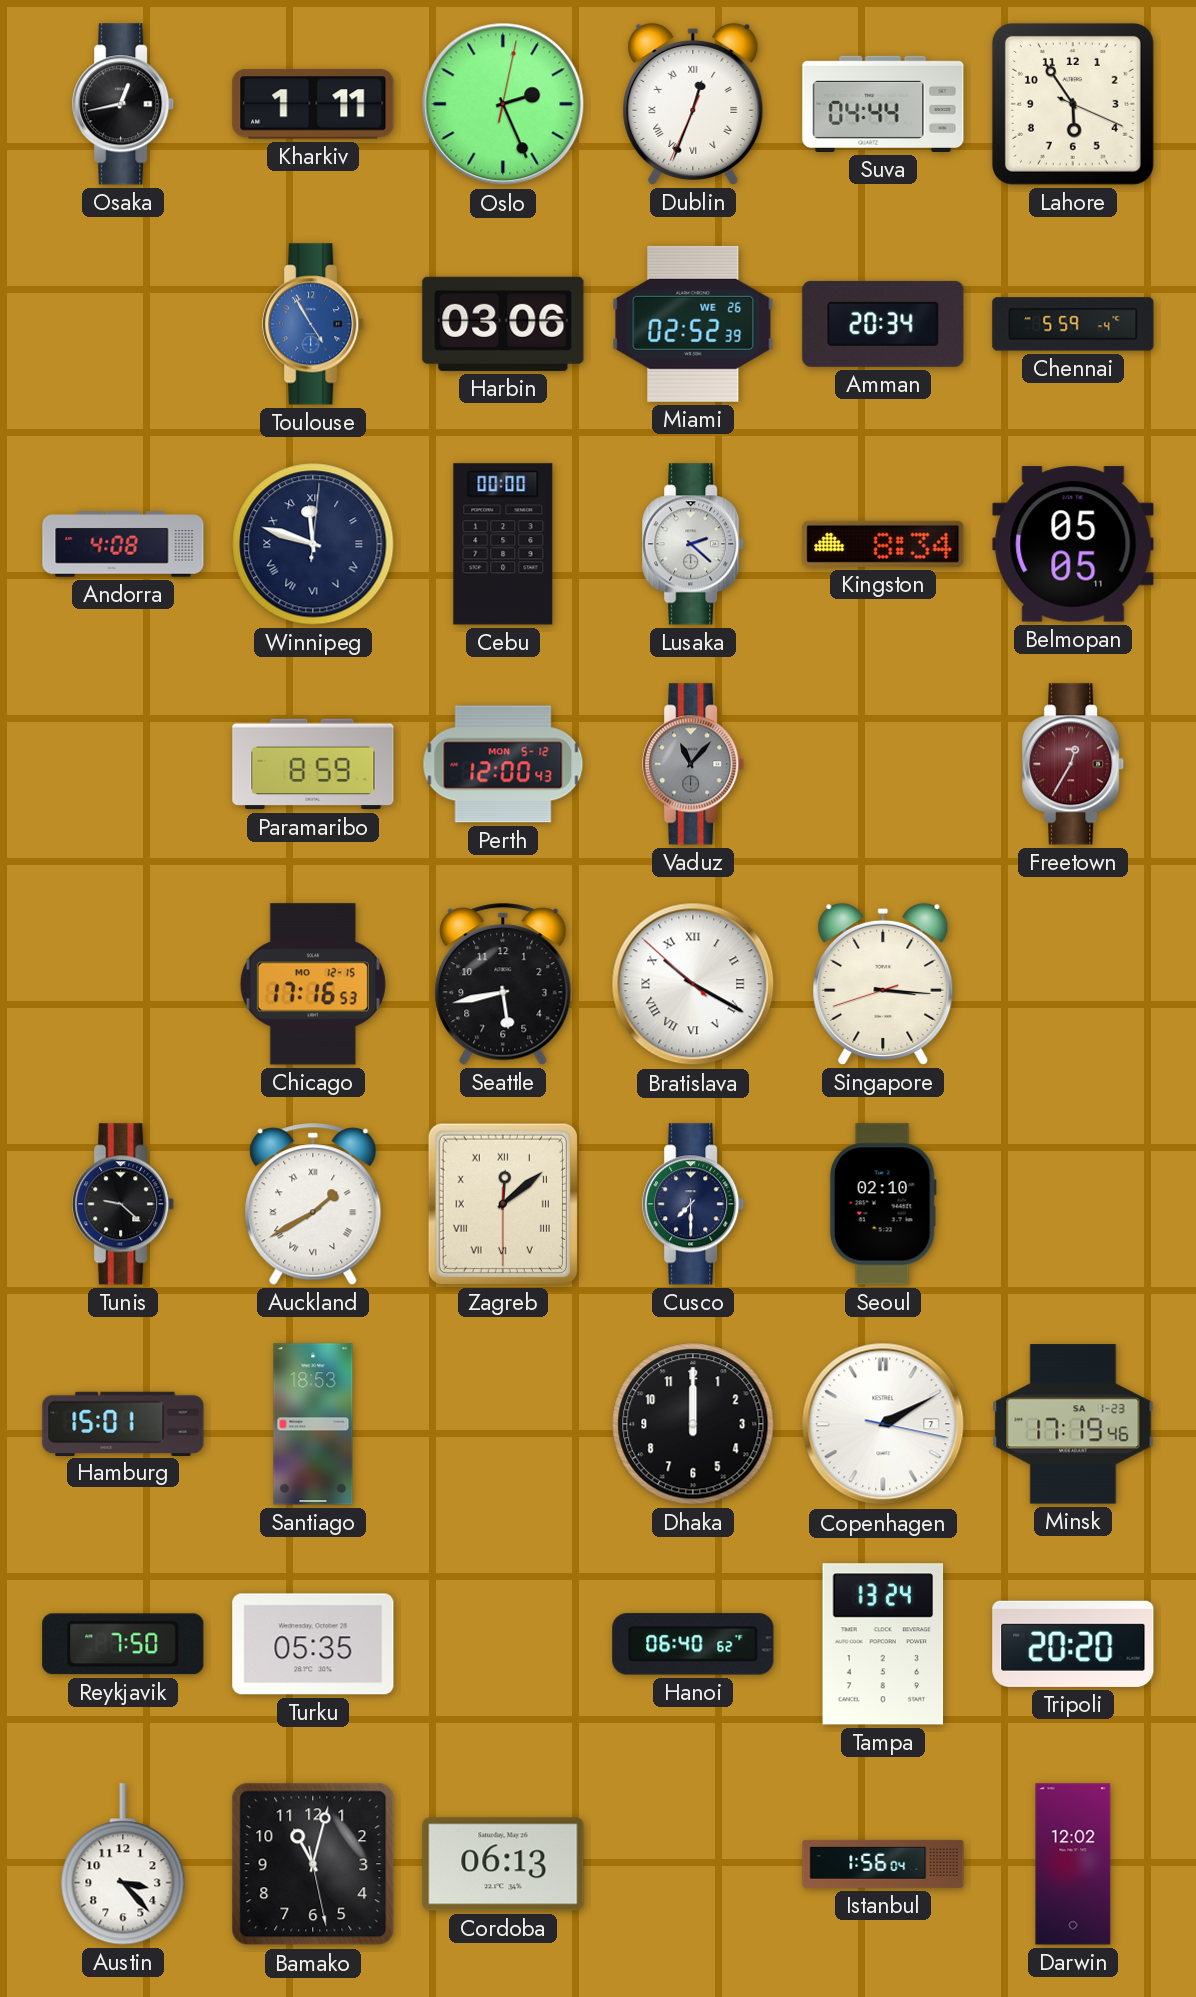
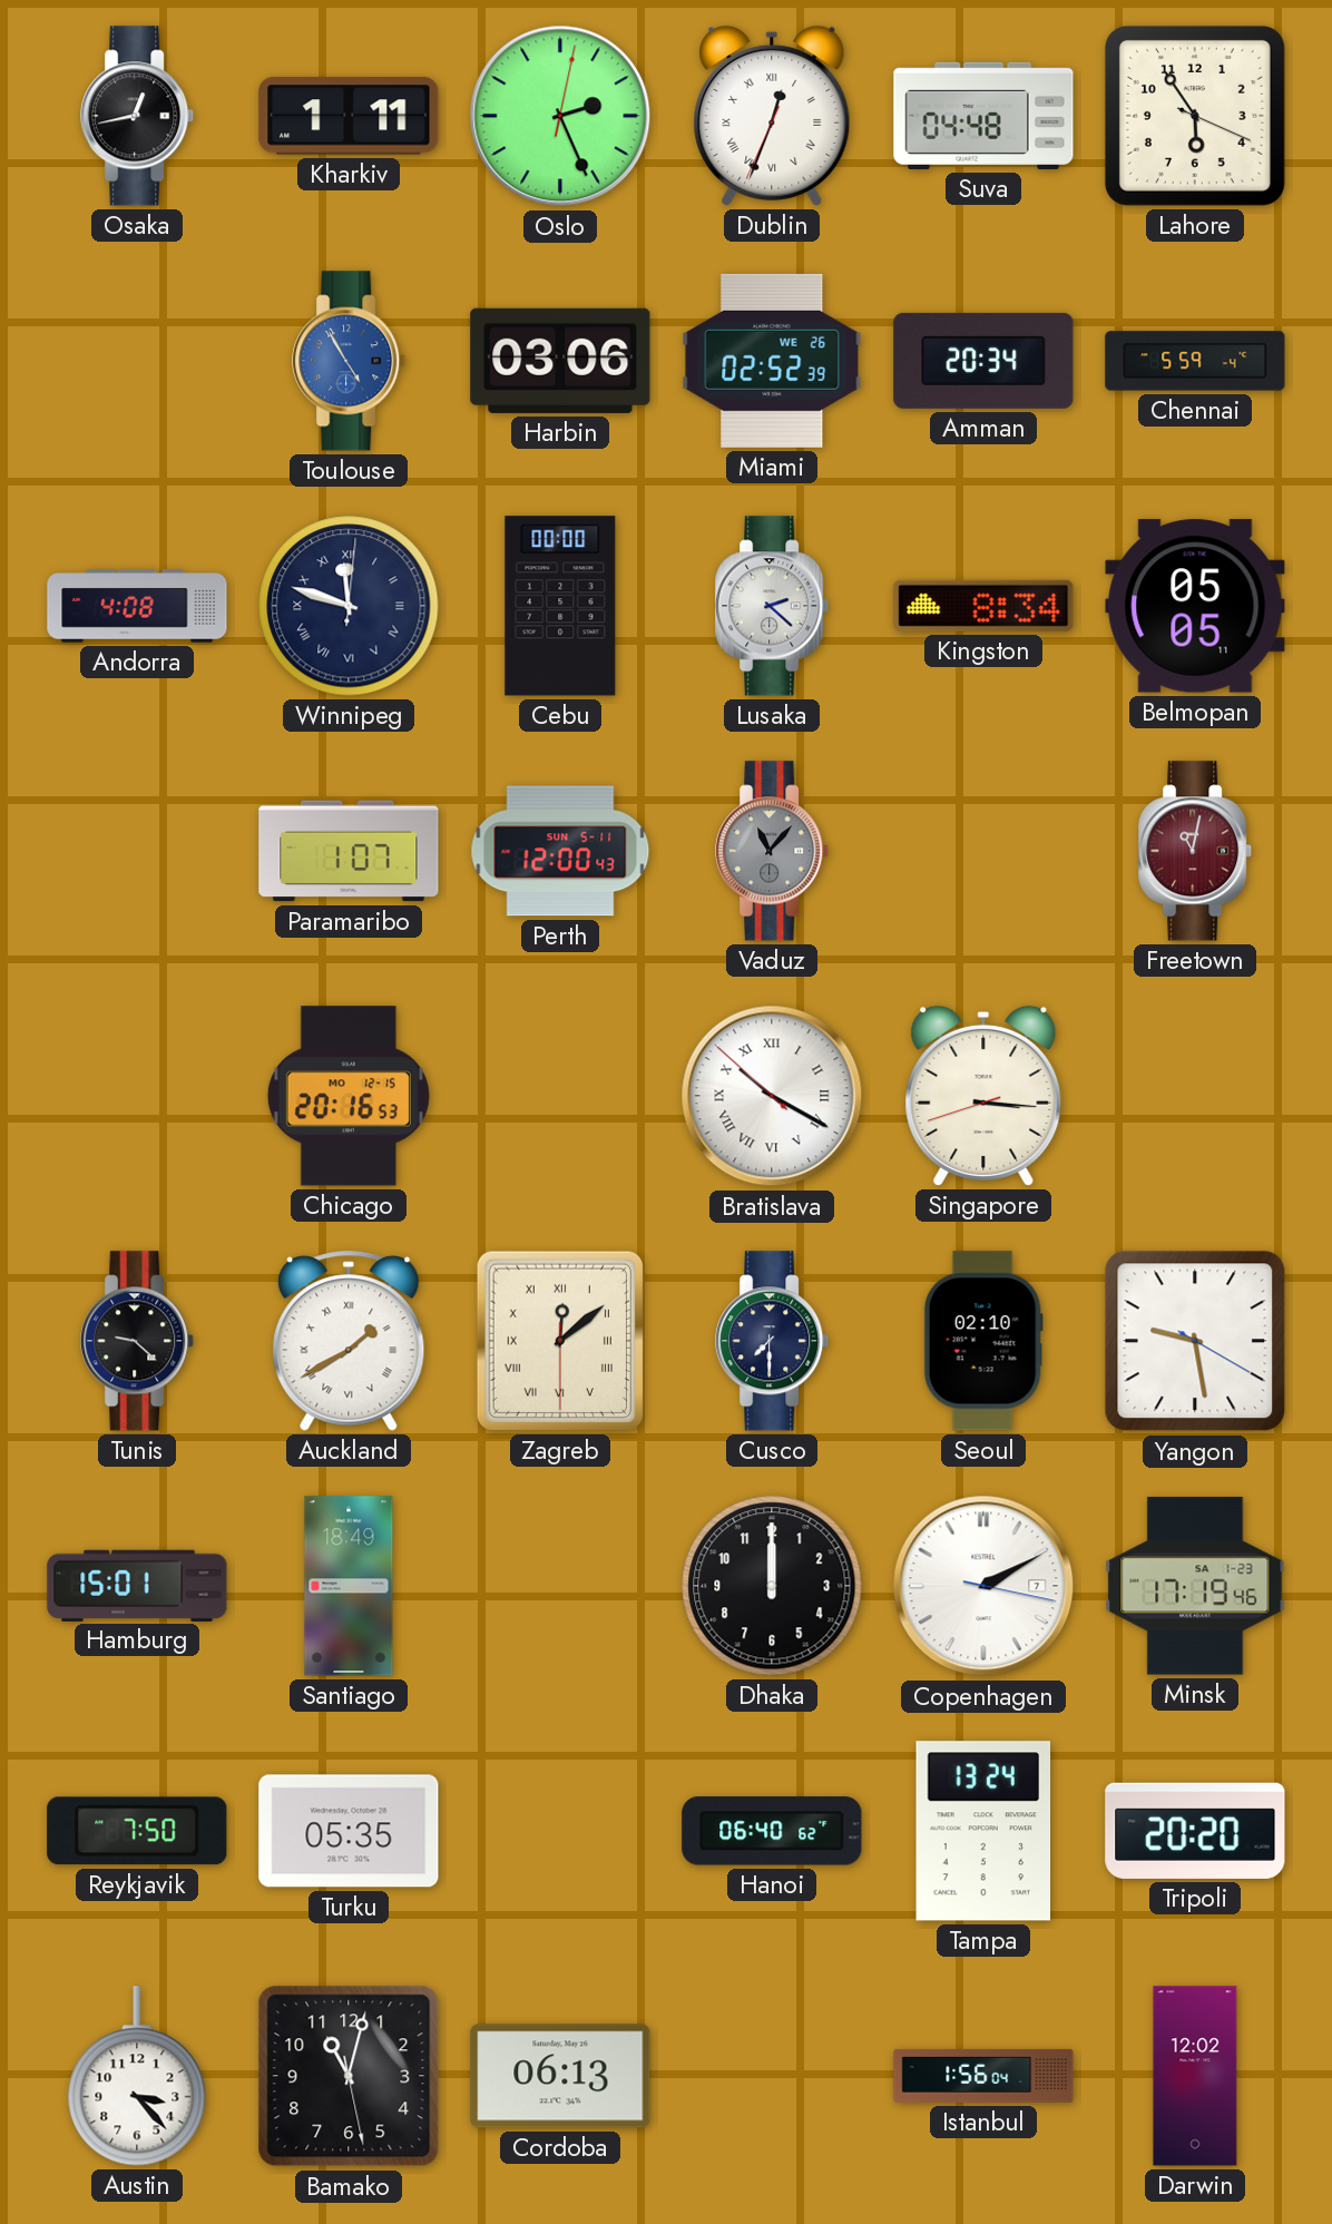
Suva: 04:44 -> 04:48
Paramaribo: 8:59 -> 1:07
Perth date: MON 5-12 -> SUN 5-11
Freetown: 12:35 -> 11:02
Chicago: 17:16 -> 20:16
Seattle: 5:43 -> none
Yangon: none -> 9:28
Santiago: 18:53 -> 18:49
